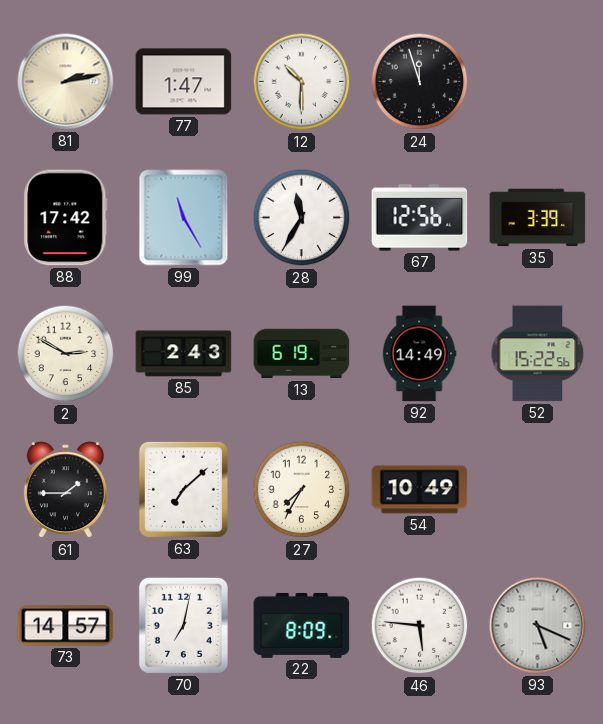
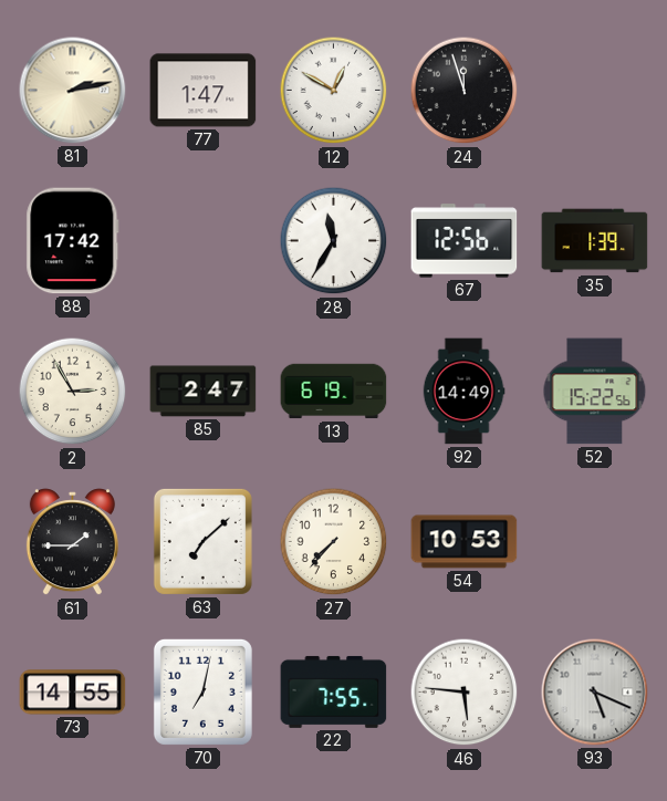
12: 10:30 -> 12:50
99: 11:25 -> none
35: 3:39 -> 1:39
2: 2:50 -> 2:55
85: 2:43 -> 2:47
27: 7:35 -> 7:37
54: 10:49 -> 10:53
73: 14:57 -> 14:55
22: 8:09 -> 7:55
